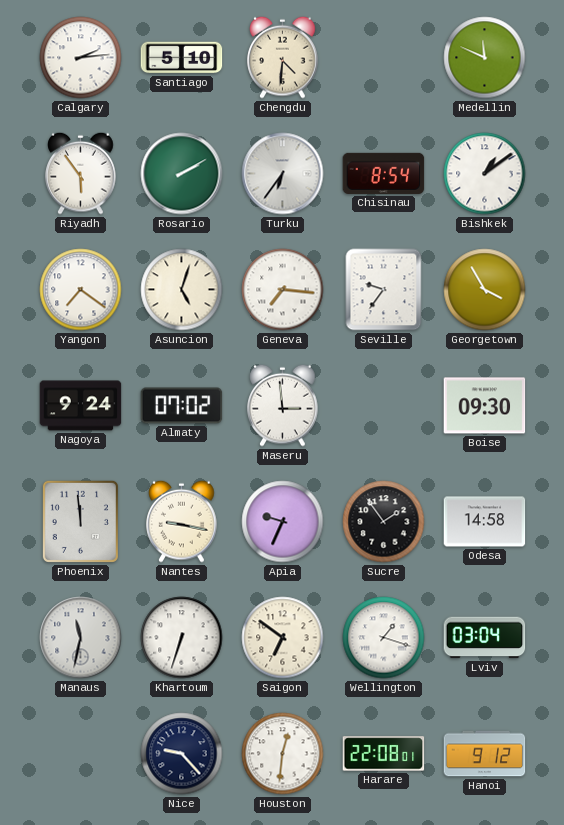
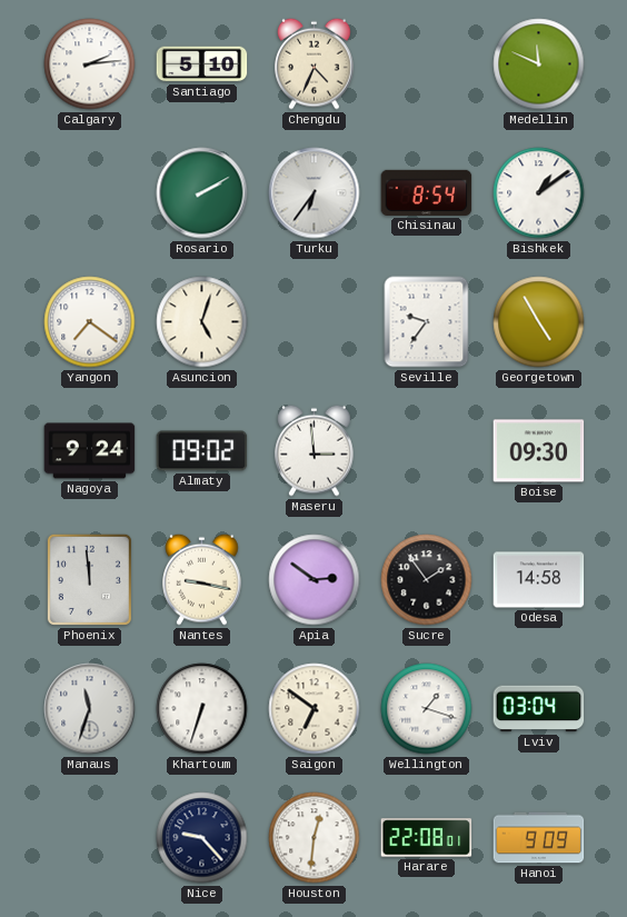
Chengdu: 4:31 -> 4:34
Riyadh: 5:54 -> none
Geneva: 7:16 -> none
Georgetown: 3:55 -> 4:55
Almaty: 07:02 -> 09:02
Apia: 9:34 -> 2:51
Manaus: 11:32 -> 11:33
Hanoi: 9:12 -> 9:09
